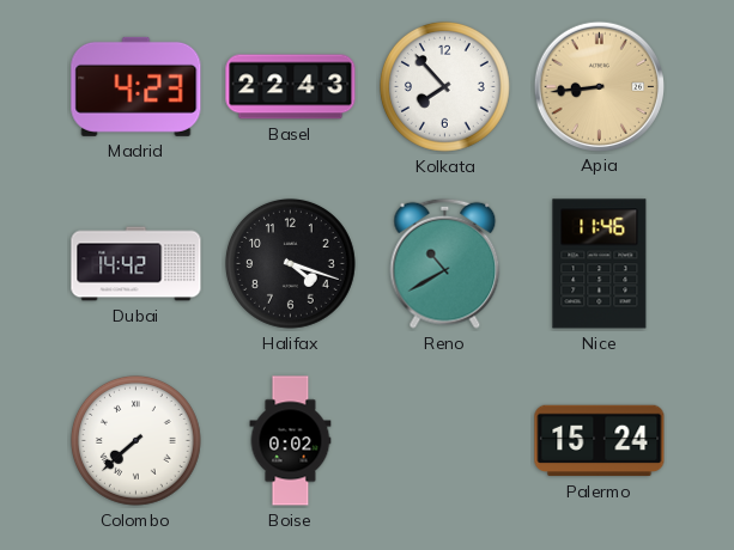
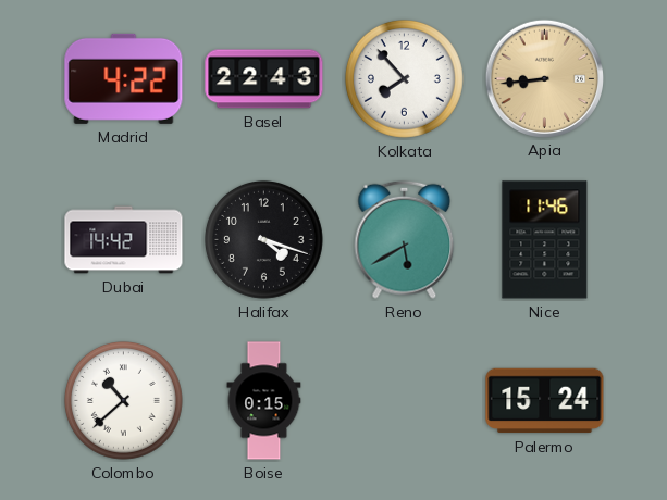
Madrid: 4:23 -> 4:22
Reno: 10:40 -> 5:40
Colombo: 7:38 -> 10:38
Boise: 0:02 -> 0:15
